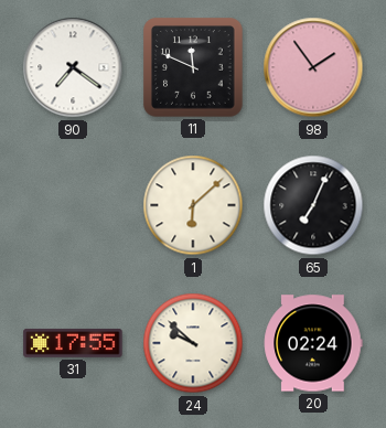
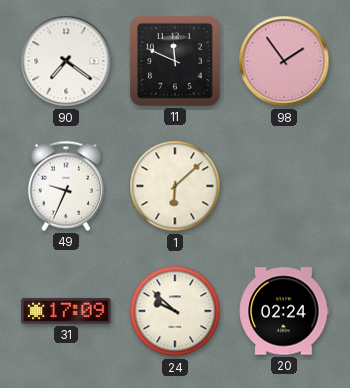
49: none -> 9:34
65: 7:04 -> none
31: 17:55 -> 17:09
